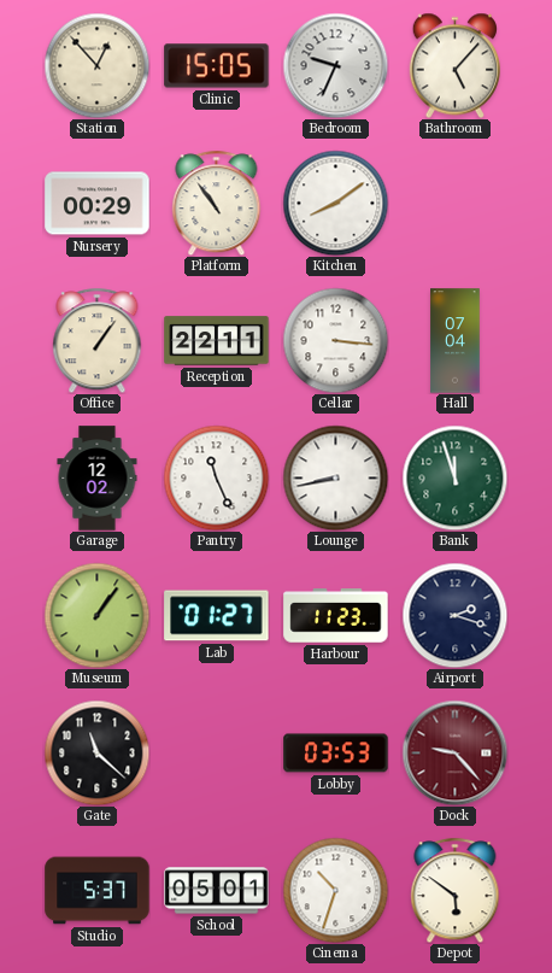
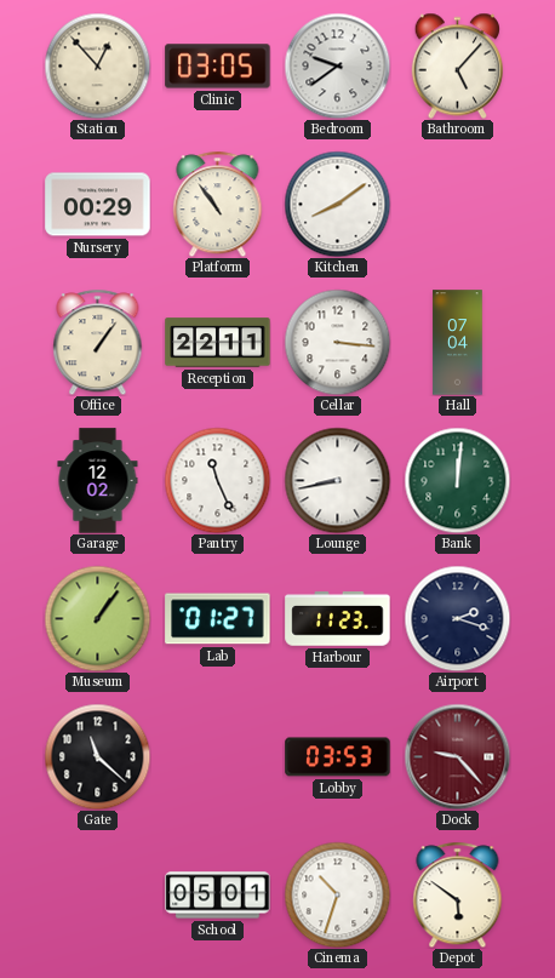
Clinic: 15:05 -> 03:05
Bedroom: 9:34 -> 9:39
Bank: 11:57 -> 12:01
Studio: 5:37 -> none
